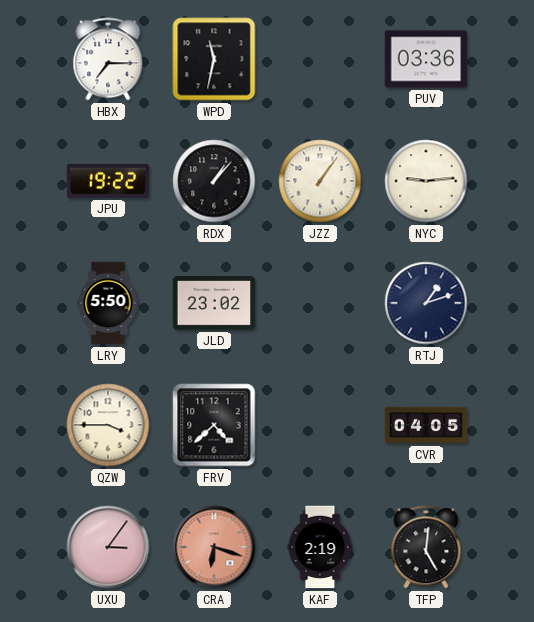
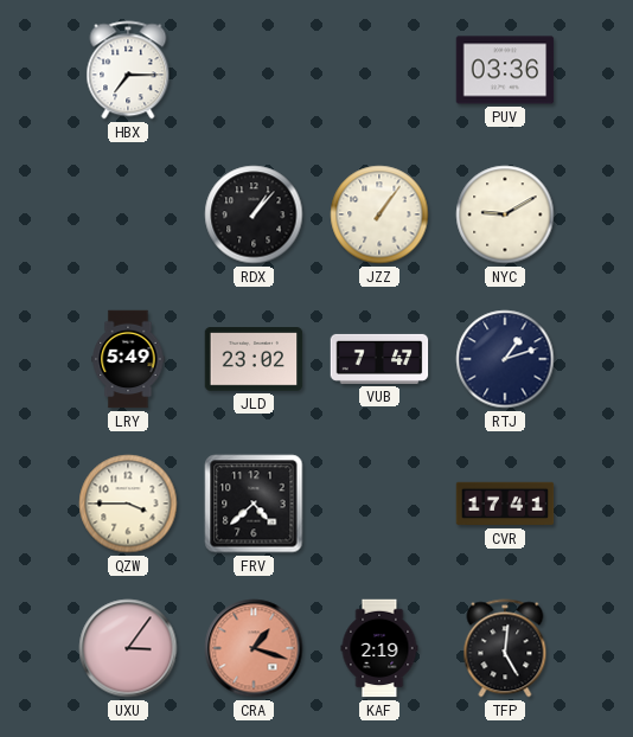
WPD: 11:32 -> none
JPU: 19:22 -> none
NYC: 9:14 -> 9:10
LRY: 5:50 -> 5:49
VUB: none -> 7:47
CVR: 04:05 -> 17:41
CRA: 6:18 -> 1:18
